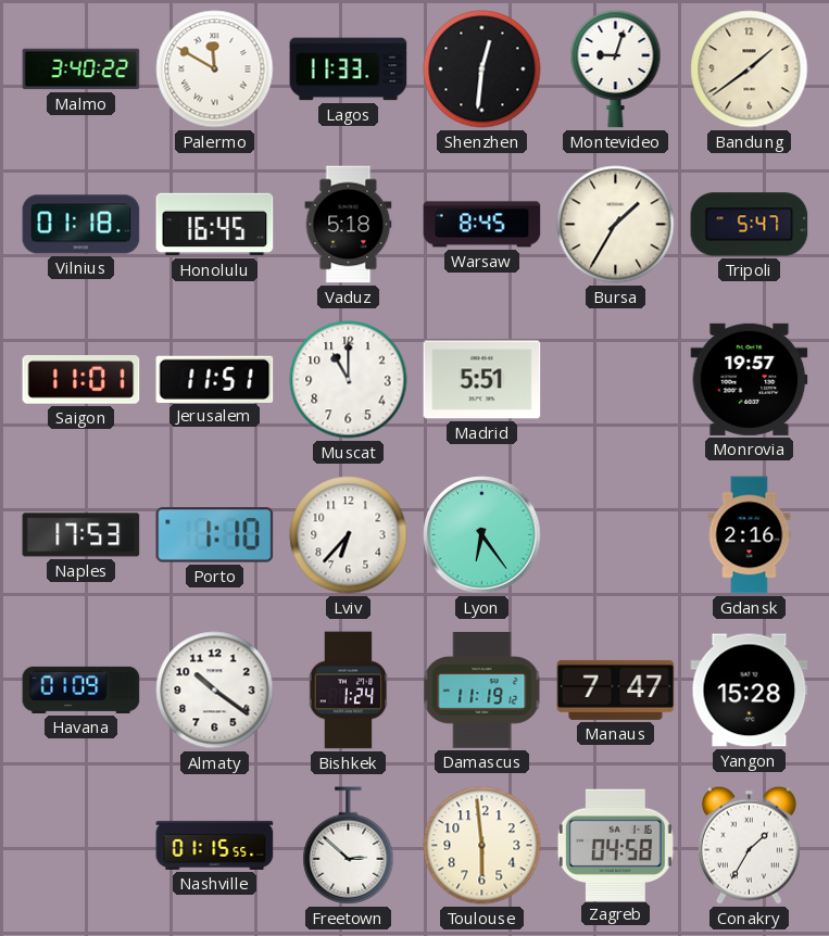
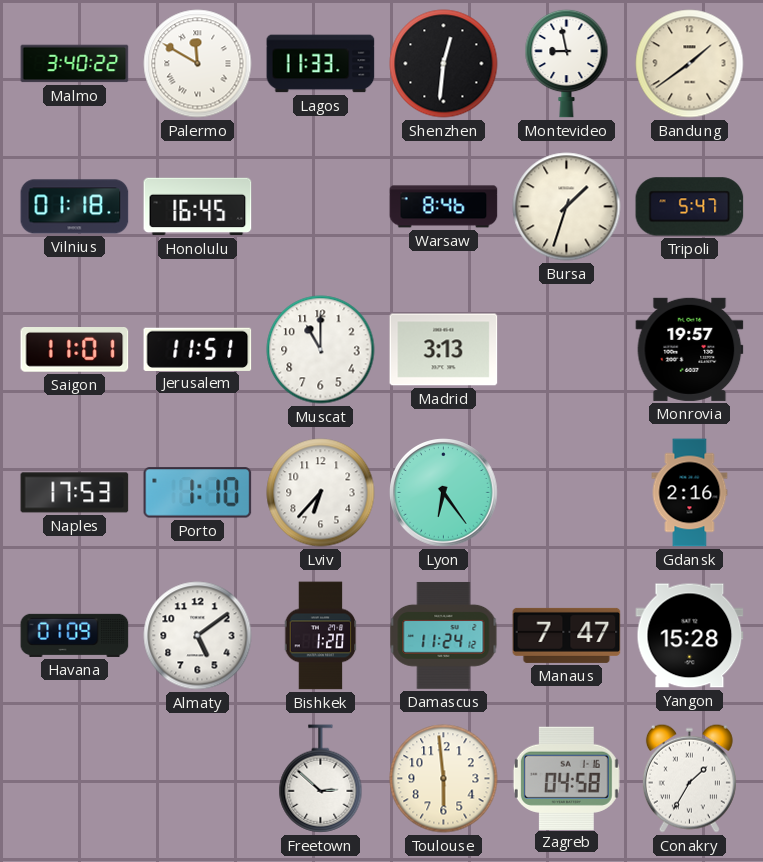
Montevideo: 9:03 -> 8:58
Vaduz: 5:18 -> none
Warsaw: 8:45 -> 8:46
Bursa: 1:35 -> 1:33
Madrid: 5:51 -> 3:13
Almaty: 10:21 -> 5:09
Bishkek: 1:24 -> 1:20
Damascus: 11:19 -> 11:24
Nashville: 01:15 -> none
